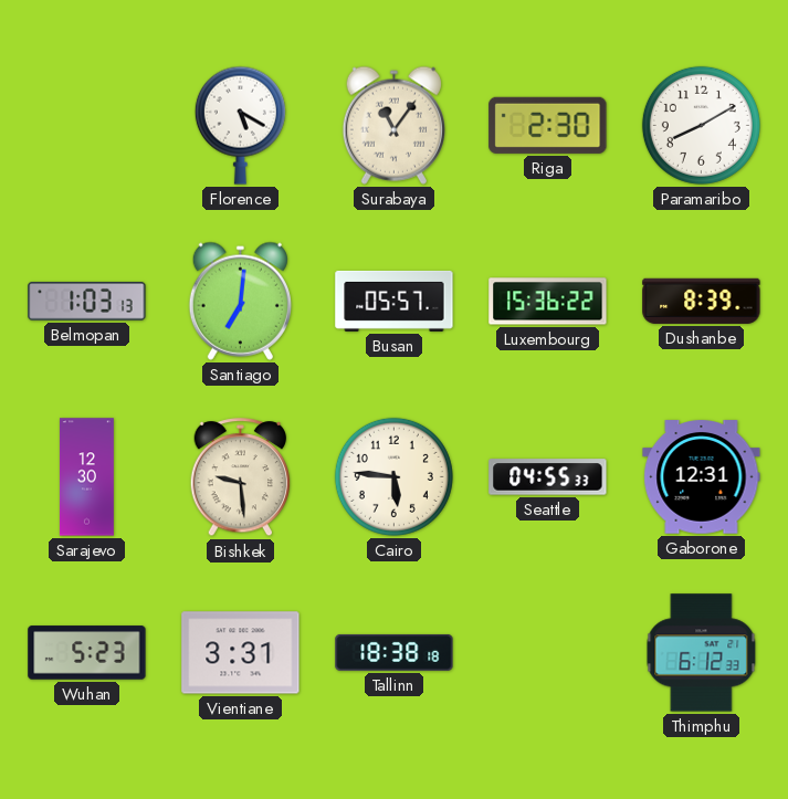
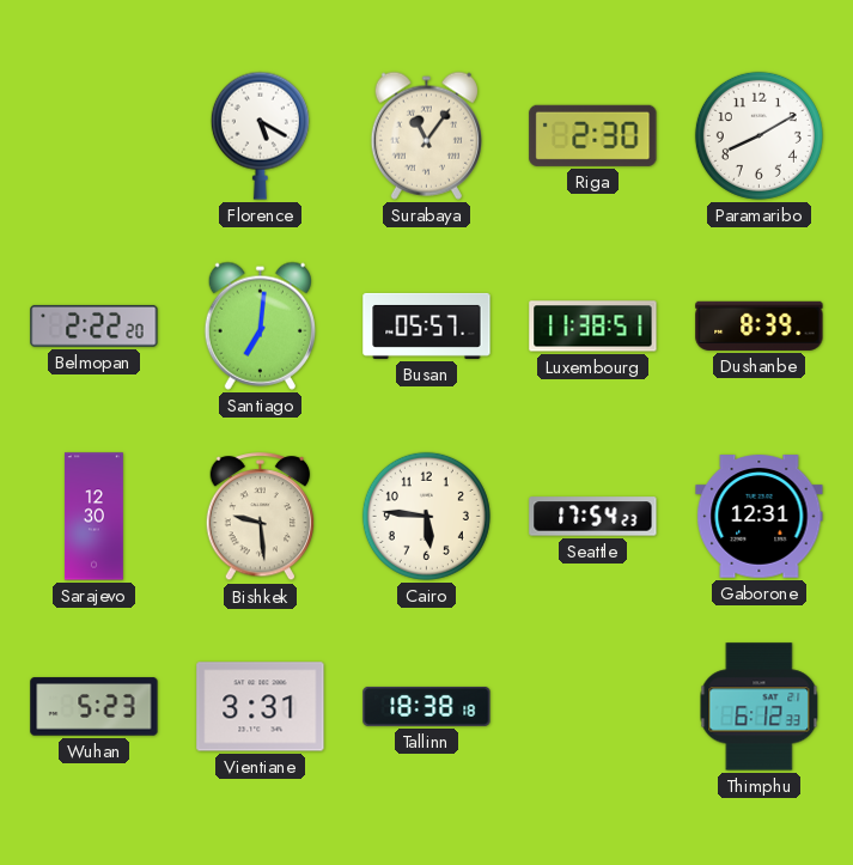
Belmopan: 1:03 -> 2:22
Luxembourg: 15:36 -> 11:38
Seattle: 04:55 -> 17:54
